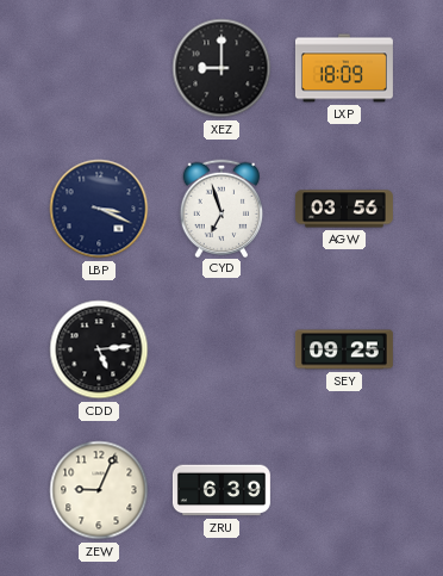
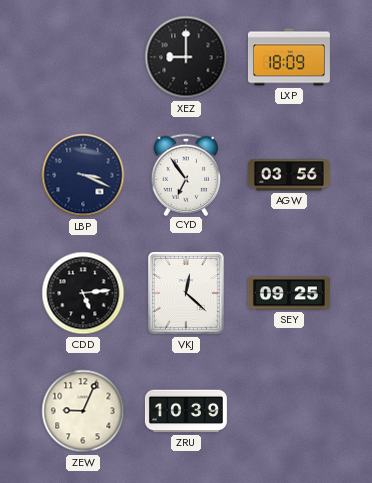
CYD: 6:57 -> 6:54
VKJ: none -> 12:22
ZRU: 6:39 -> 10:39
